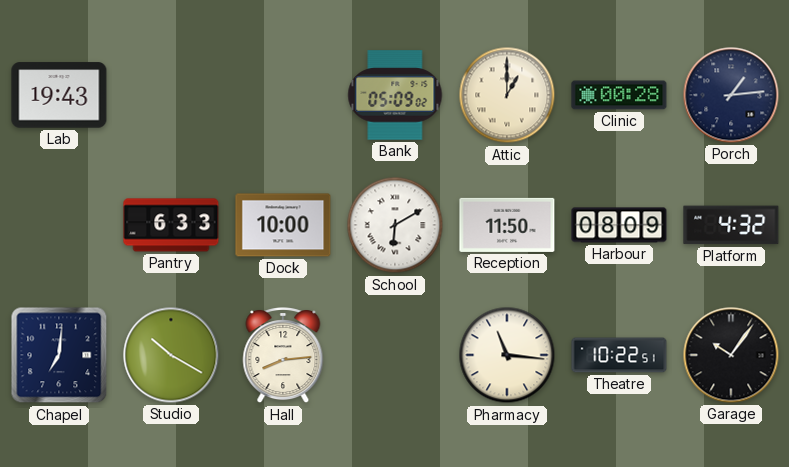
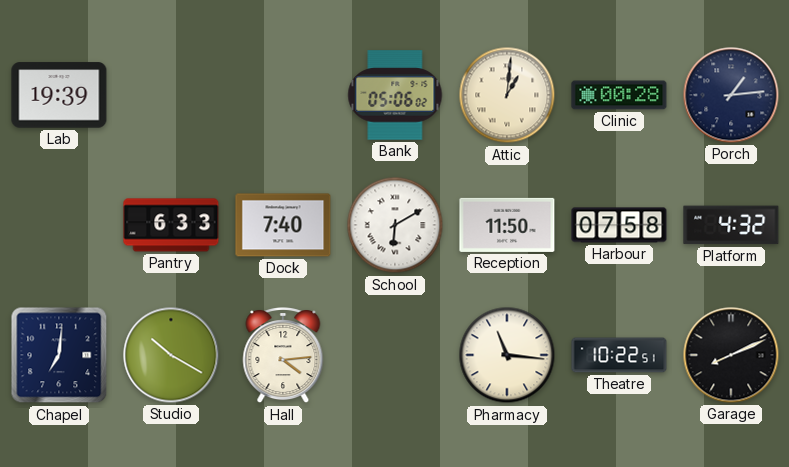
Lab: 19:43 -> 19:39
Bank: 05:09 -> 05:06
Attic: 1:00 -> 1:01
Dock: 10:00 -> 7:40
Harbour: 08:09 -> 07:58
Hall: 8:14 -> 4:14
Garage: 10:06 -> 8:11
